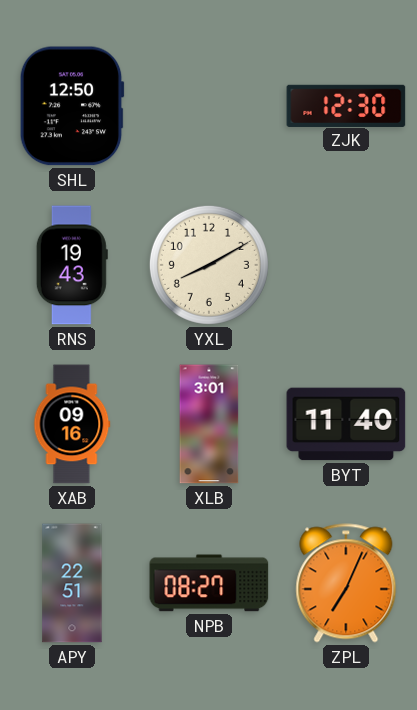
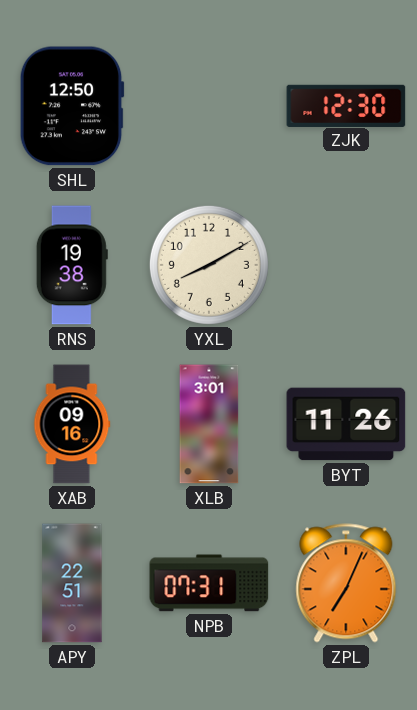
RNS: 19:43 -> 19:38
BYT: 11:40 -> 11:26
NPB: 08:27 -> 07:31
